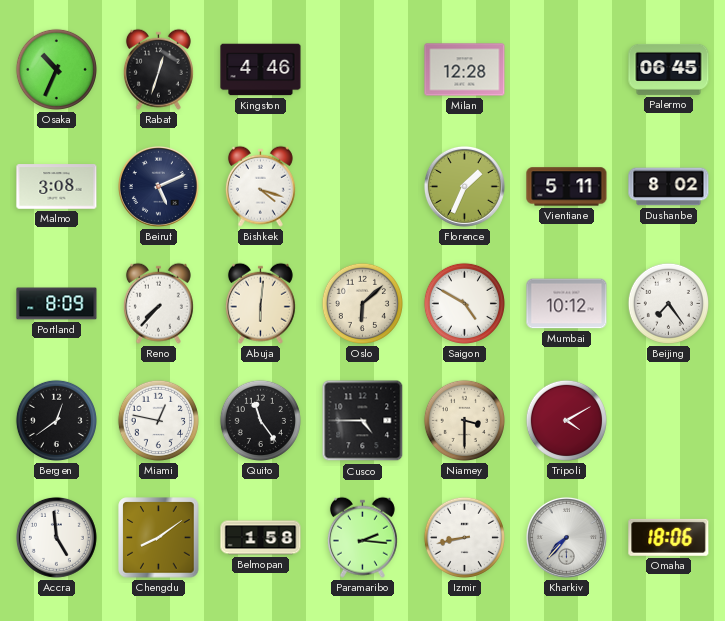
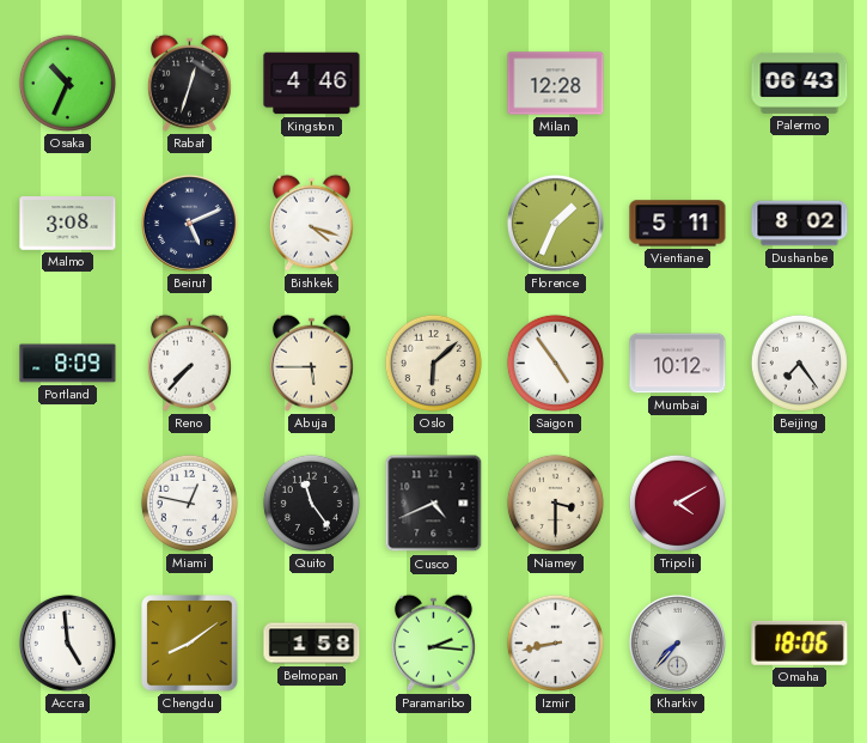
Palermo: 06:45 -> 06:43
Abuja: 6:01 -> 5:45
Saigon: 4:50 -> 4:54
Bergen: 12:39 -> none
Cusco: 4:45 -> 4:41
